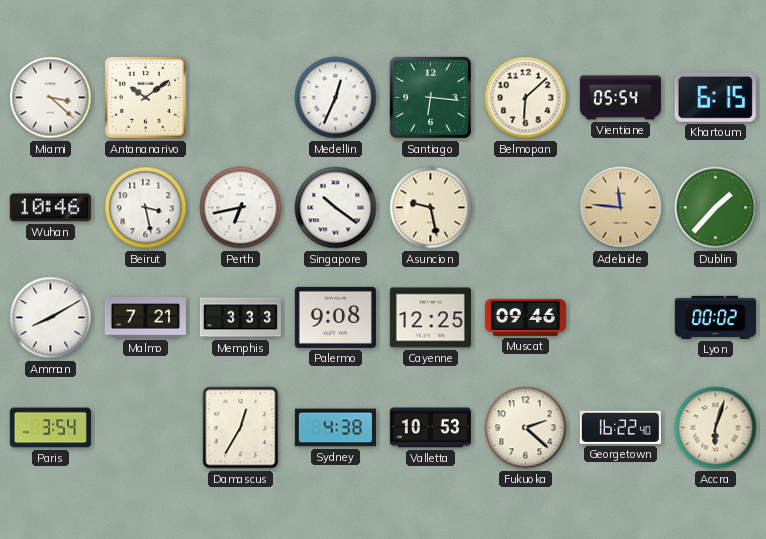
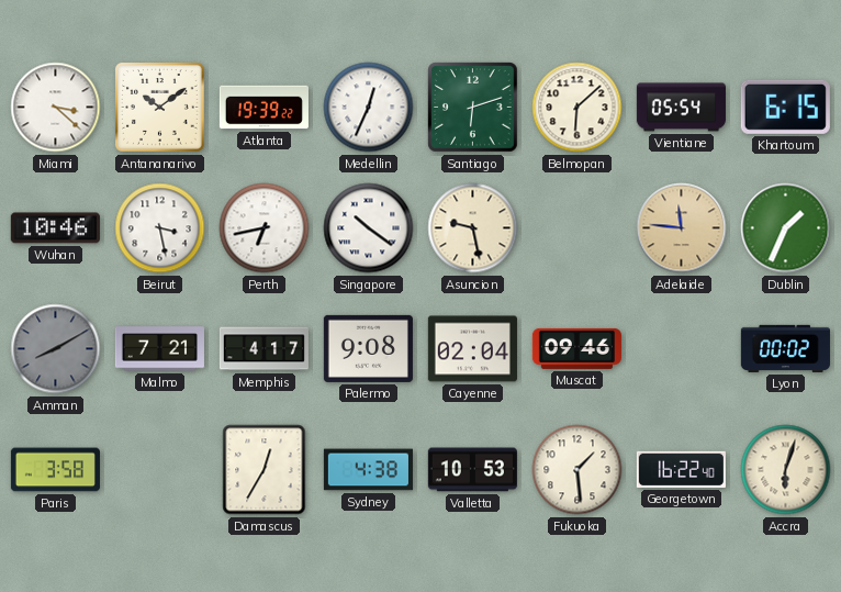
Atlanta: none -> 19:39
Santiago: 6:16 -> 6:12
Dublin: 1:37 -> 1:34
Amman dial: white -> grey
Memphis: 3:33 -> 4:17
Cayenne: 12:25 -> 02:04
Paris: 3:54 -> 3:58
Fukuoka: 2:22 -> 1:29
